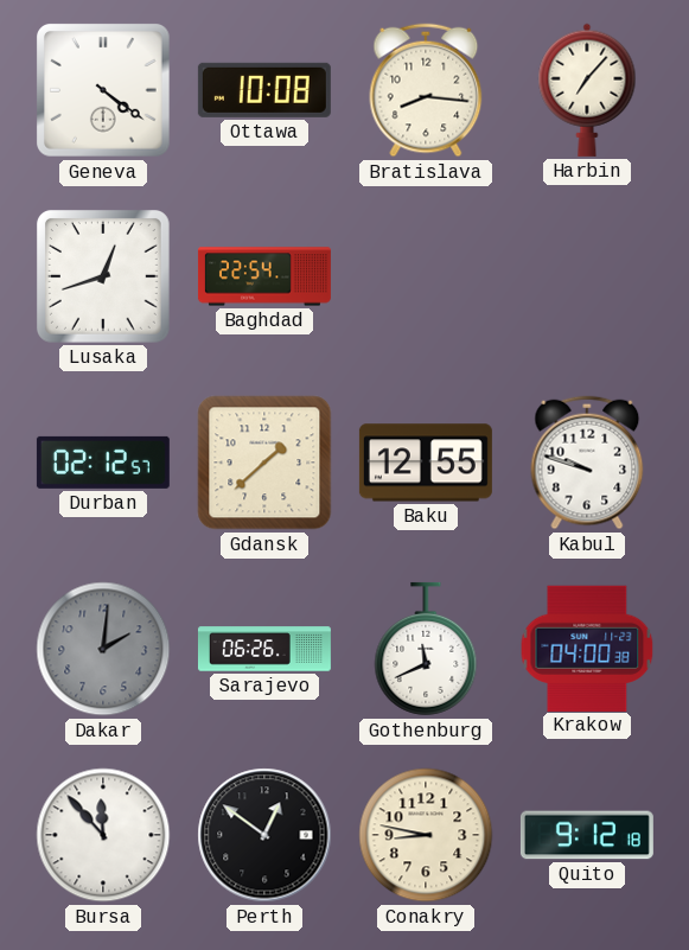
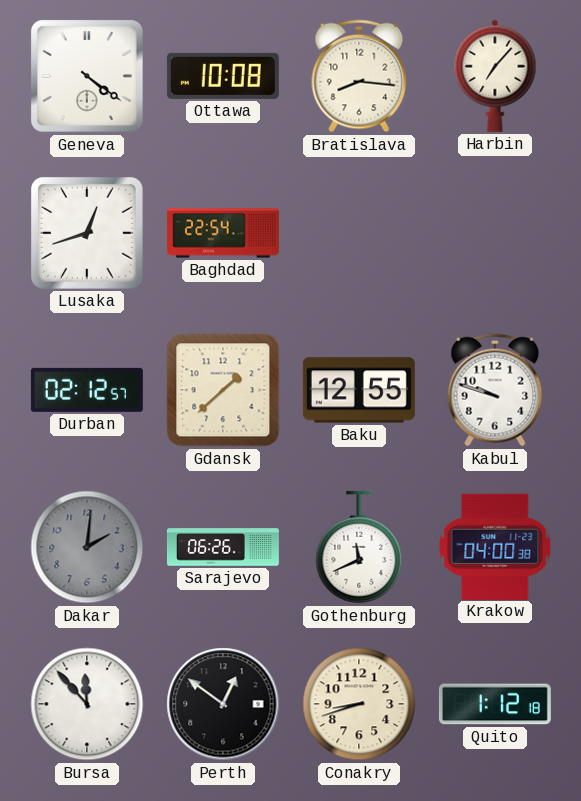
Conakry: 8:47 -> 8:42
Quito: 9:12 -> 1:12
